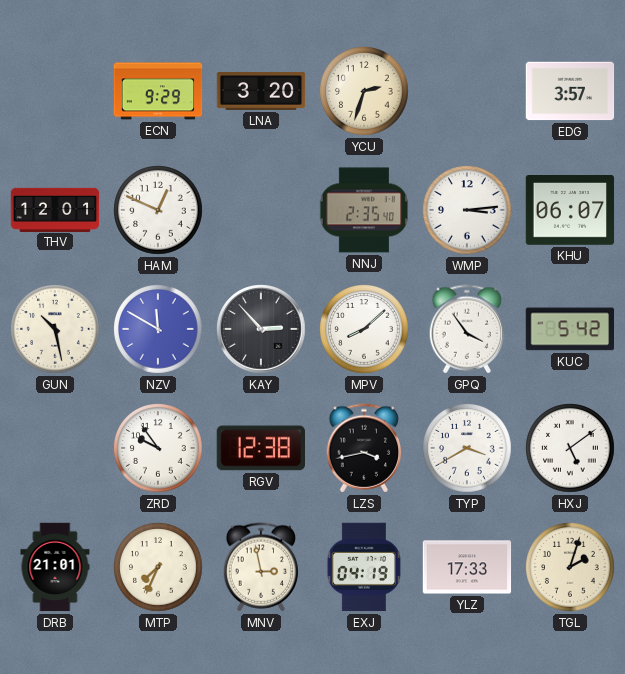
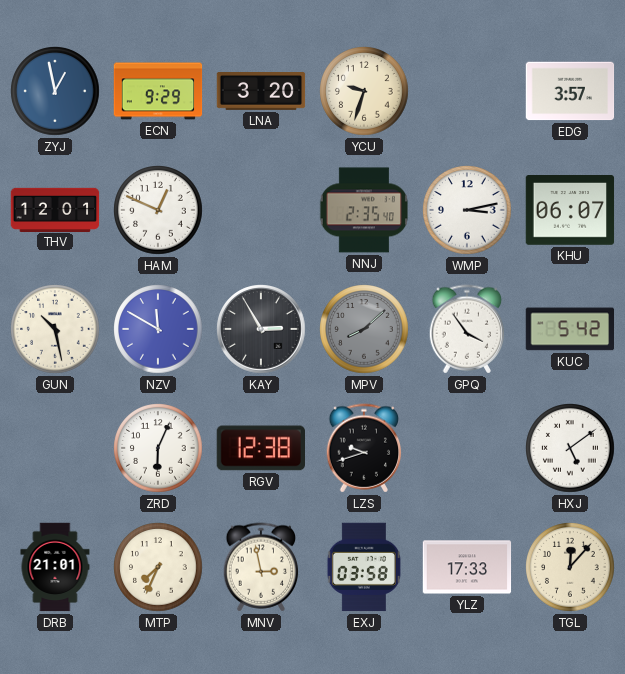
ZYJ: none -> 12:58
YCU: 2:33 -> 9:33
WMP: 3:14 -> 3:13
KAY: 2:53 -> 2:55
MPV dial: white -> grey
ZRD: 9:54 -> 6:04
LZS: 3:43 -> 9:42
TYP: 3:40 -> none
EXJ: 04:19 -> 03:58
TGL: 2:03 -> 12:07
